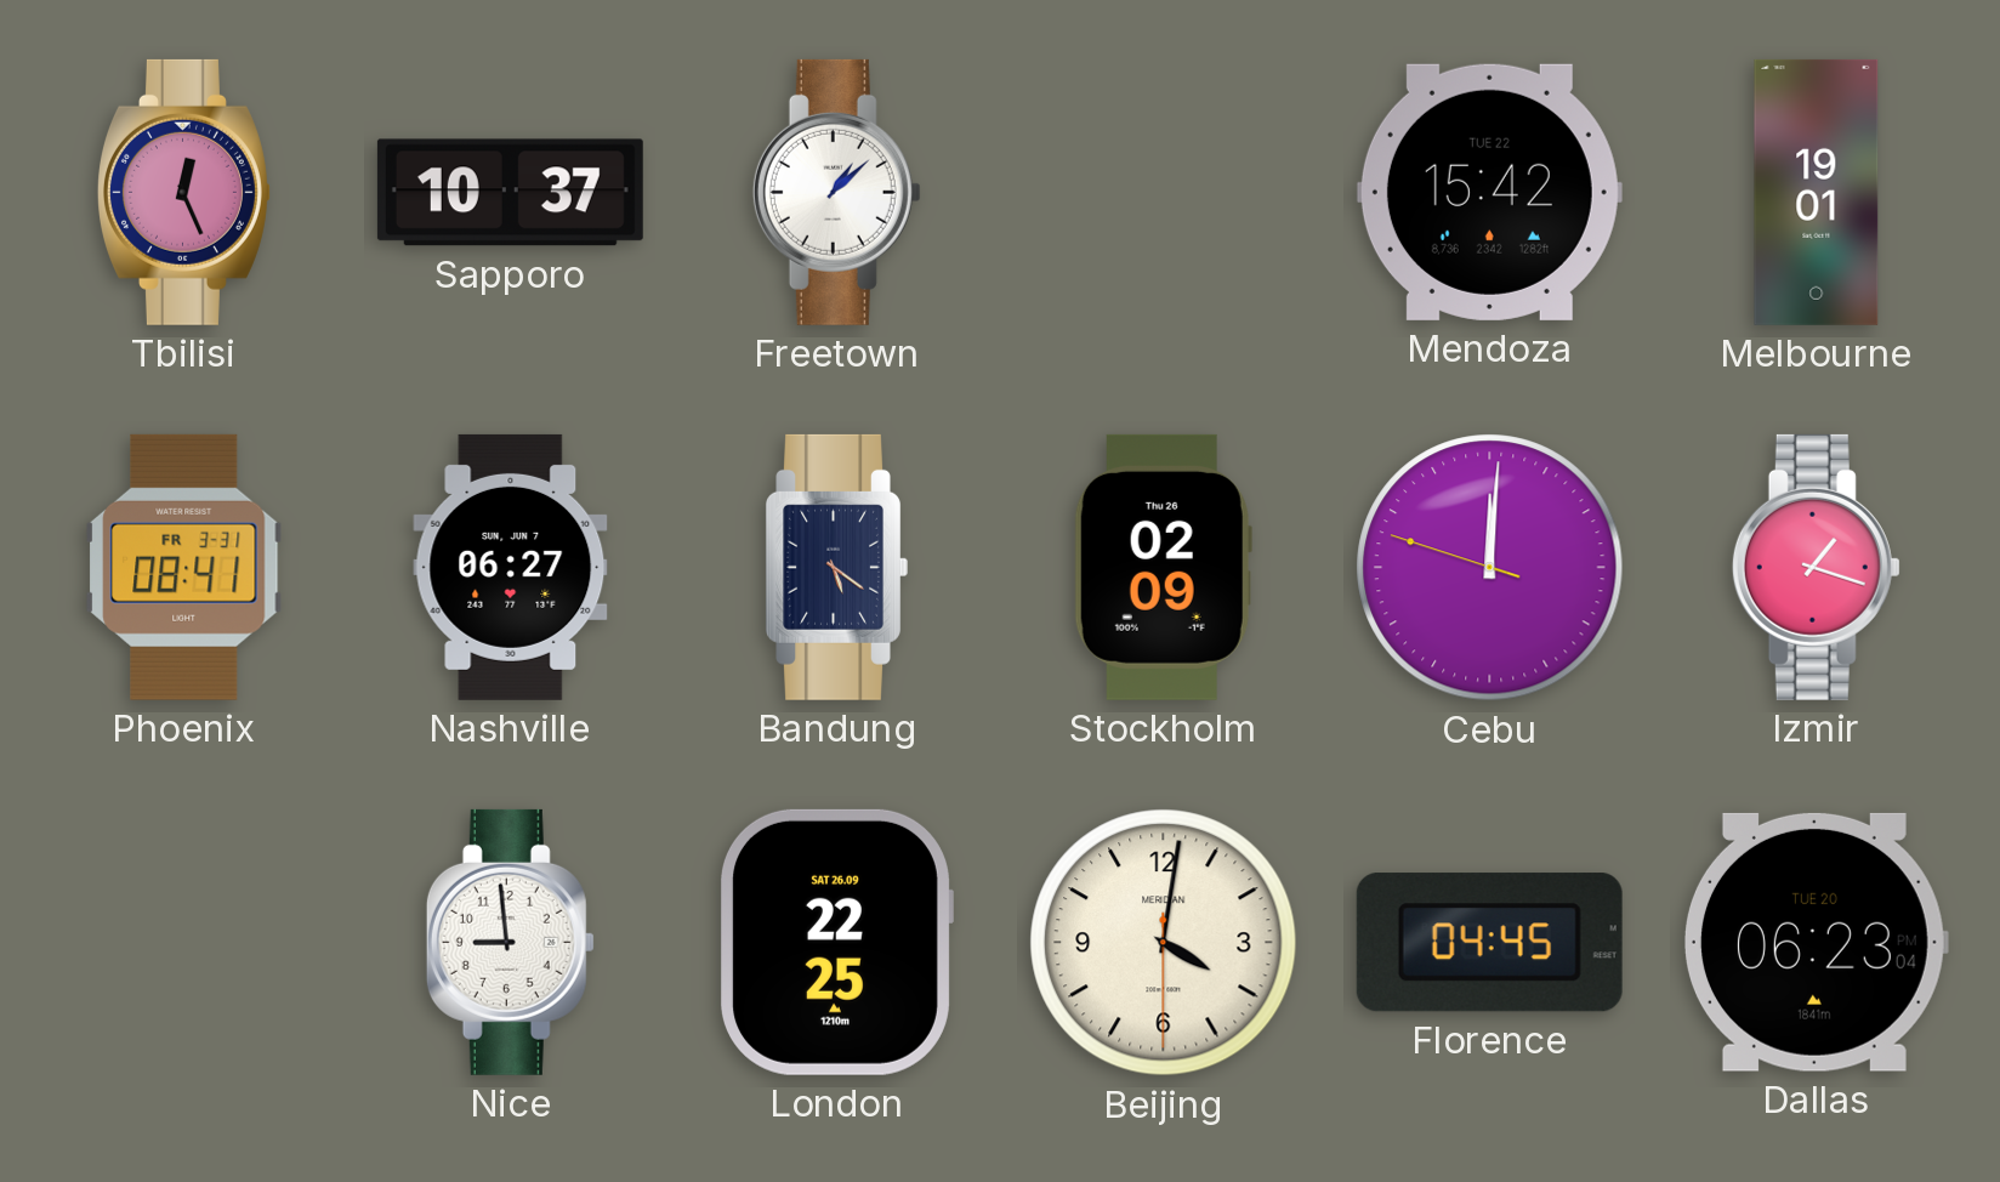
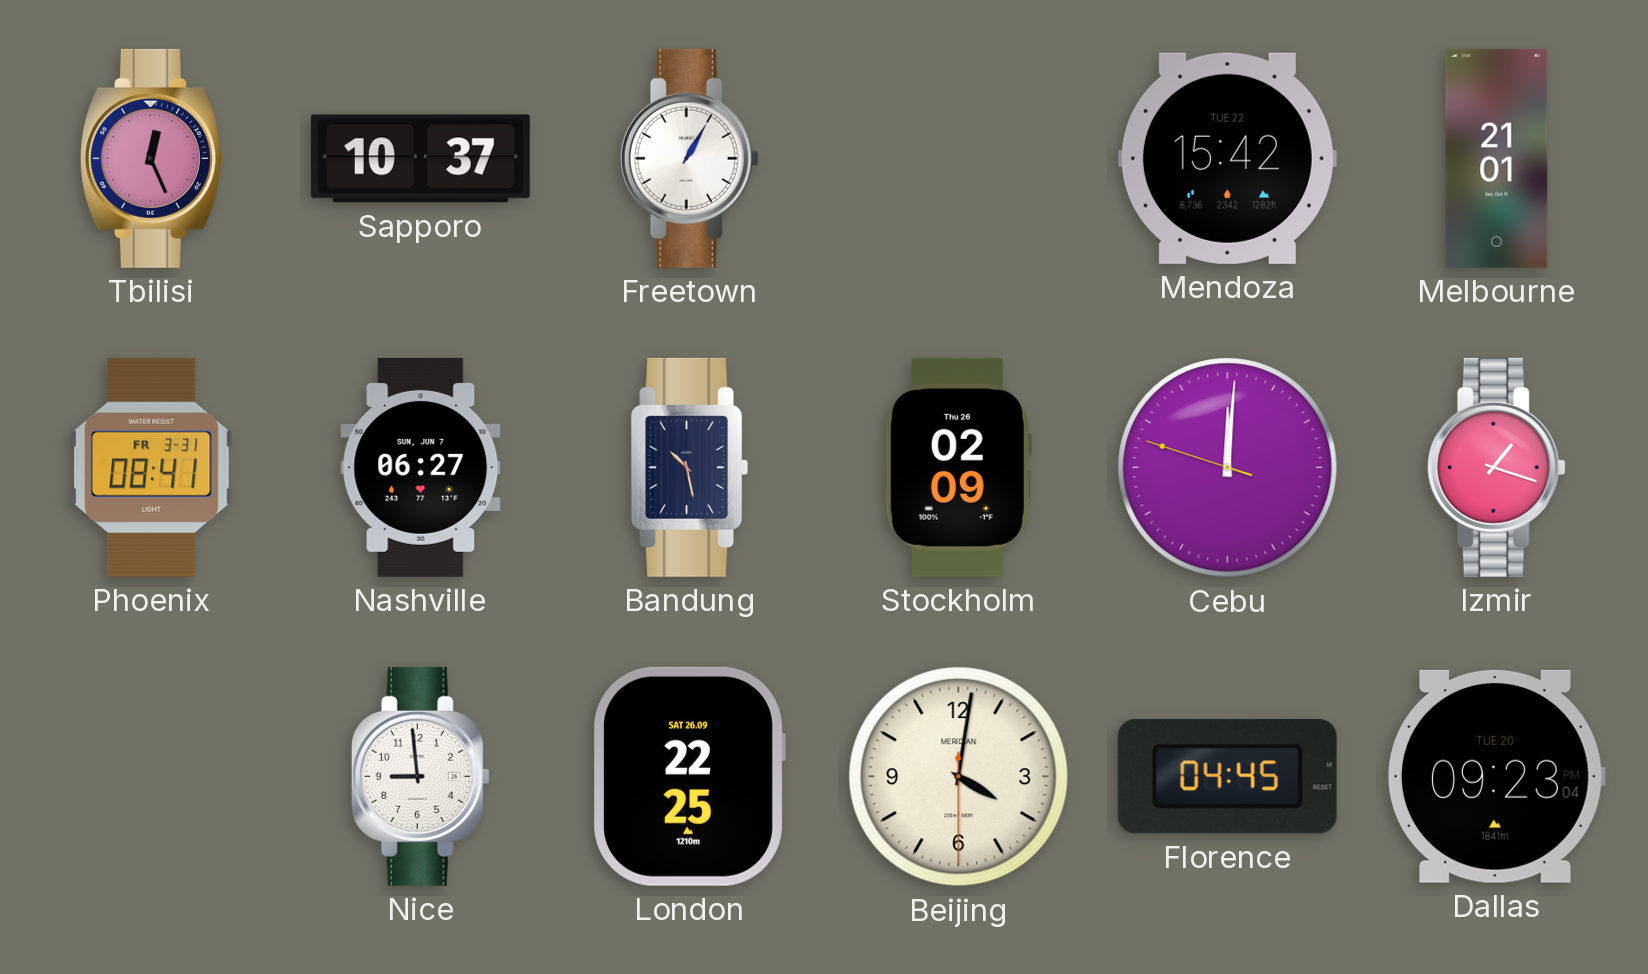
Freetown: 1:08 -> 1:05
Melbourne: 19:01 -> 21:01
Bandung: 5:21 -> 10:28
Dallas: 06:23 -> 09:23
